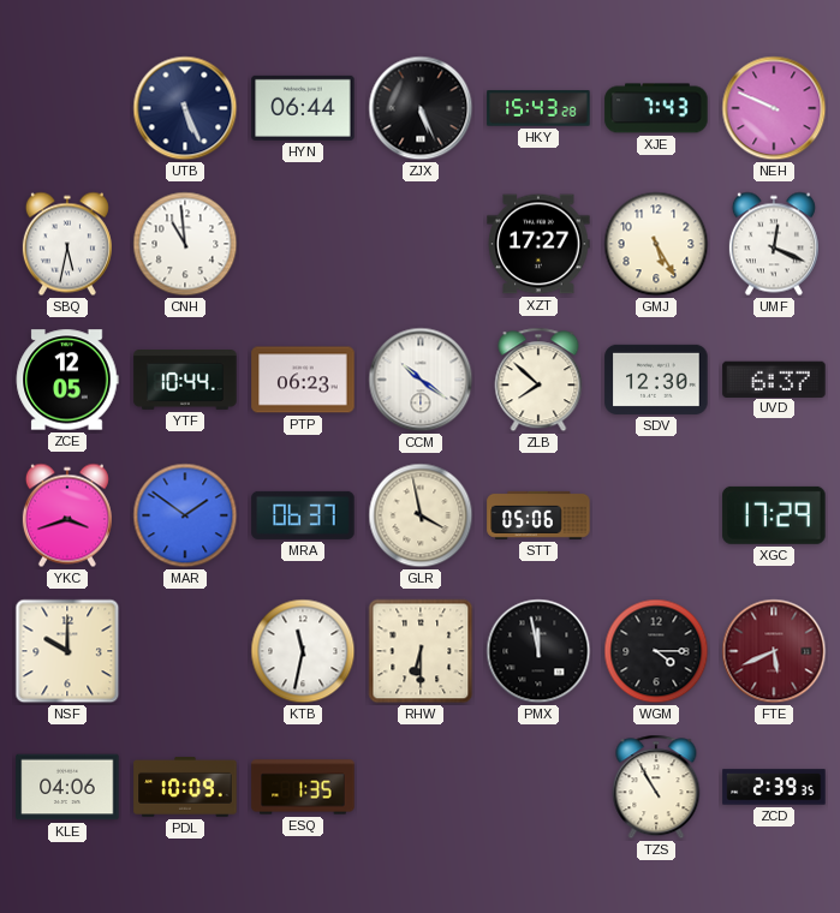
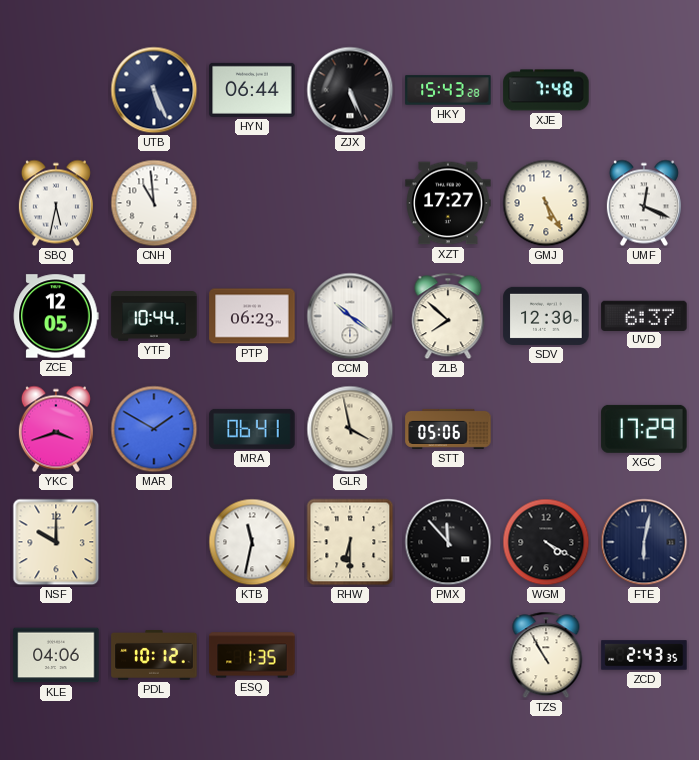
XJE: 7:43 -> 7:48
NEH: 9:49 -> none
MAR: 1:51 -> 1:50
MRA: 06:37 -> 06:41
PMX: 11:58 -> 11:53
WGM: 4:15 -> 4:20
FTE: 5:41 -> 6:02
FTE dial: burgundy -> navy
PDL: 10:09 -> 10:12
ZCD: 2:39 -> 2:43
